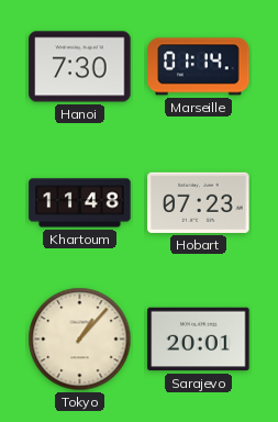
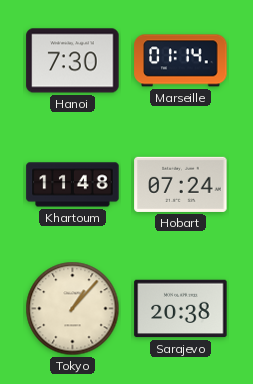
Hobart: 07:23 -> 07:24
Sarajevo: 20:01 -> 20:38
